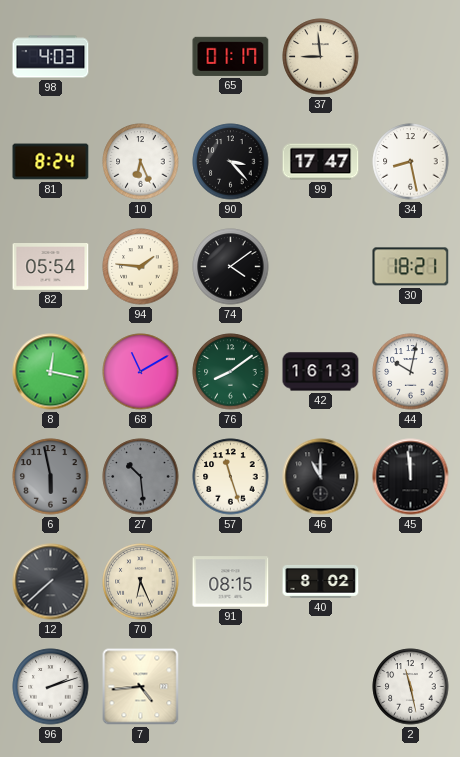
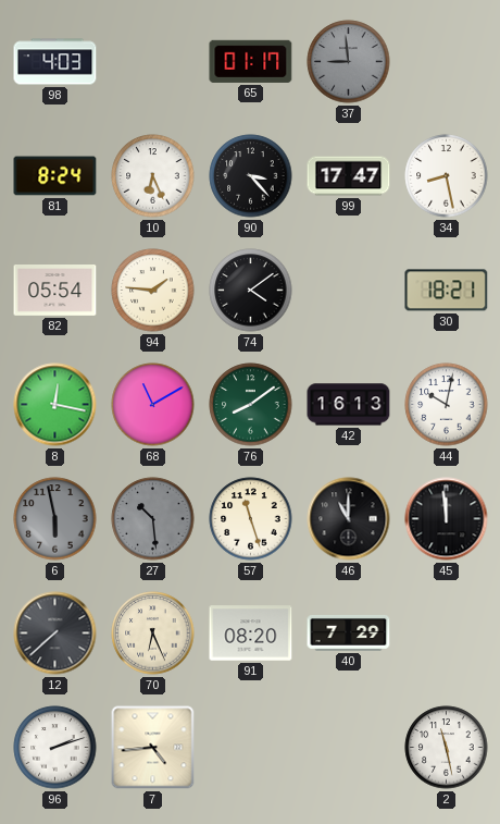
37 dial: cream -> grey
91: 08:15 -> 08:20
40: 8:02 -> 7:29
